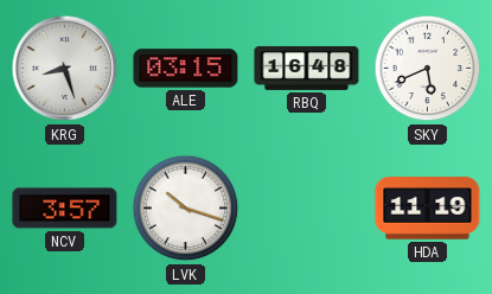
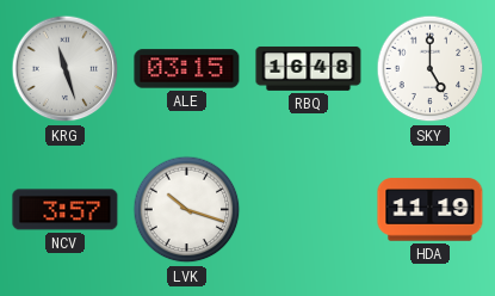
KRG: 8:27 -> 11:27
SKY: 5:41 -> 5:00
